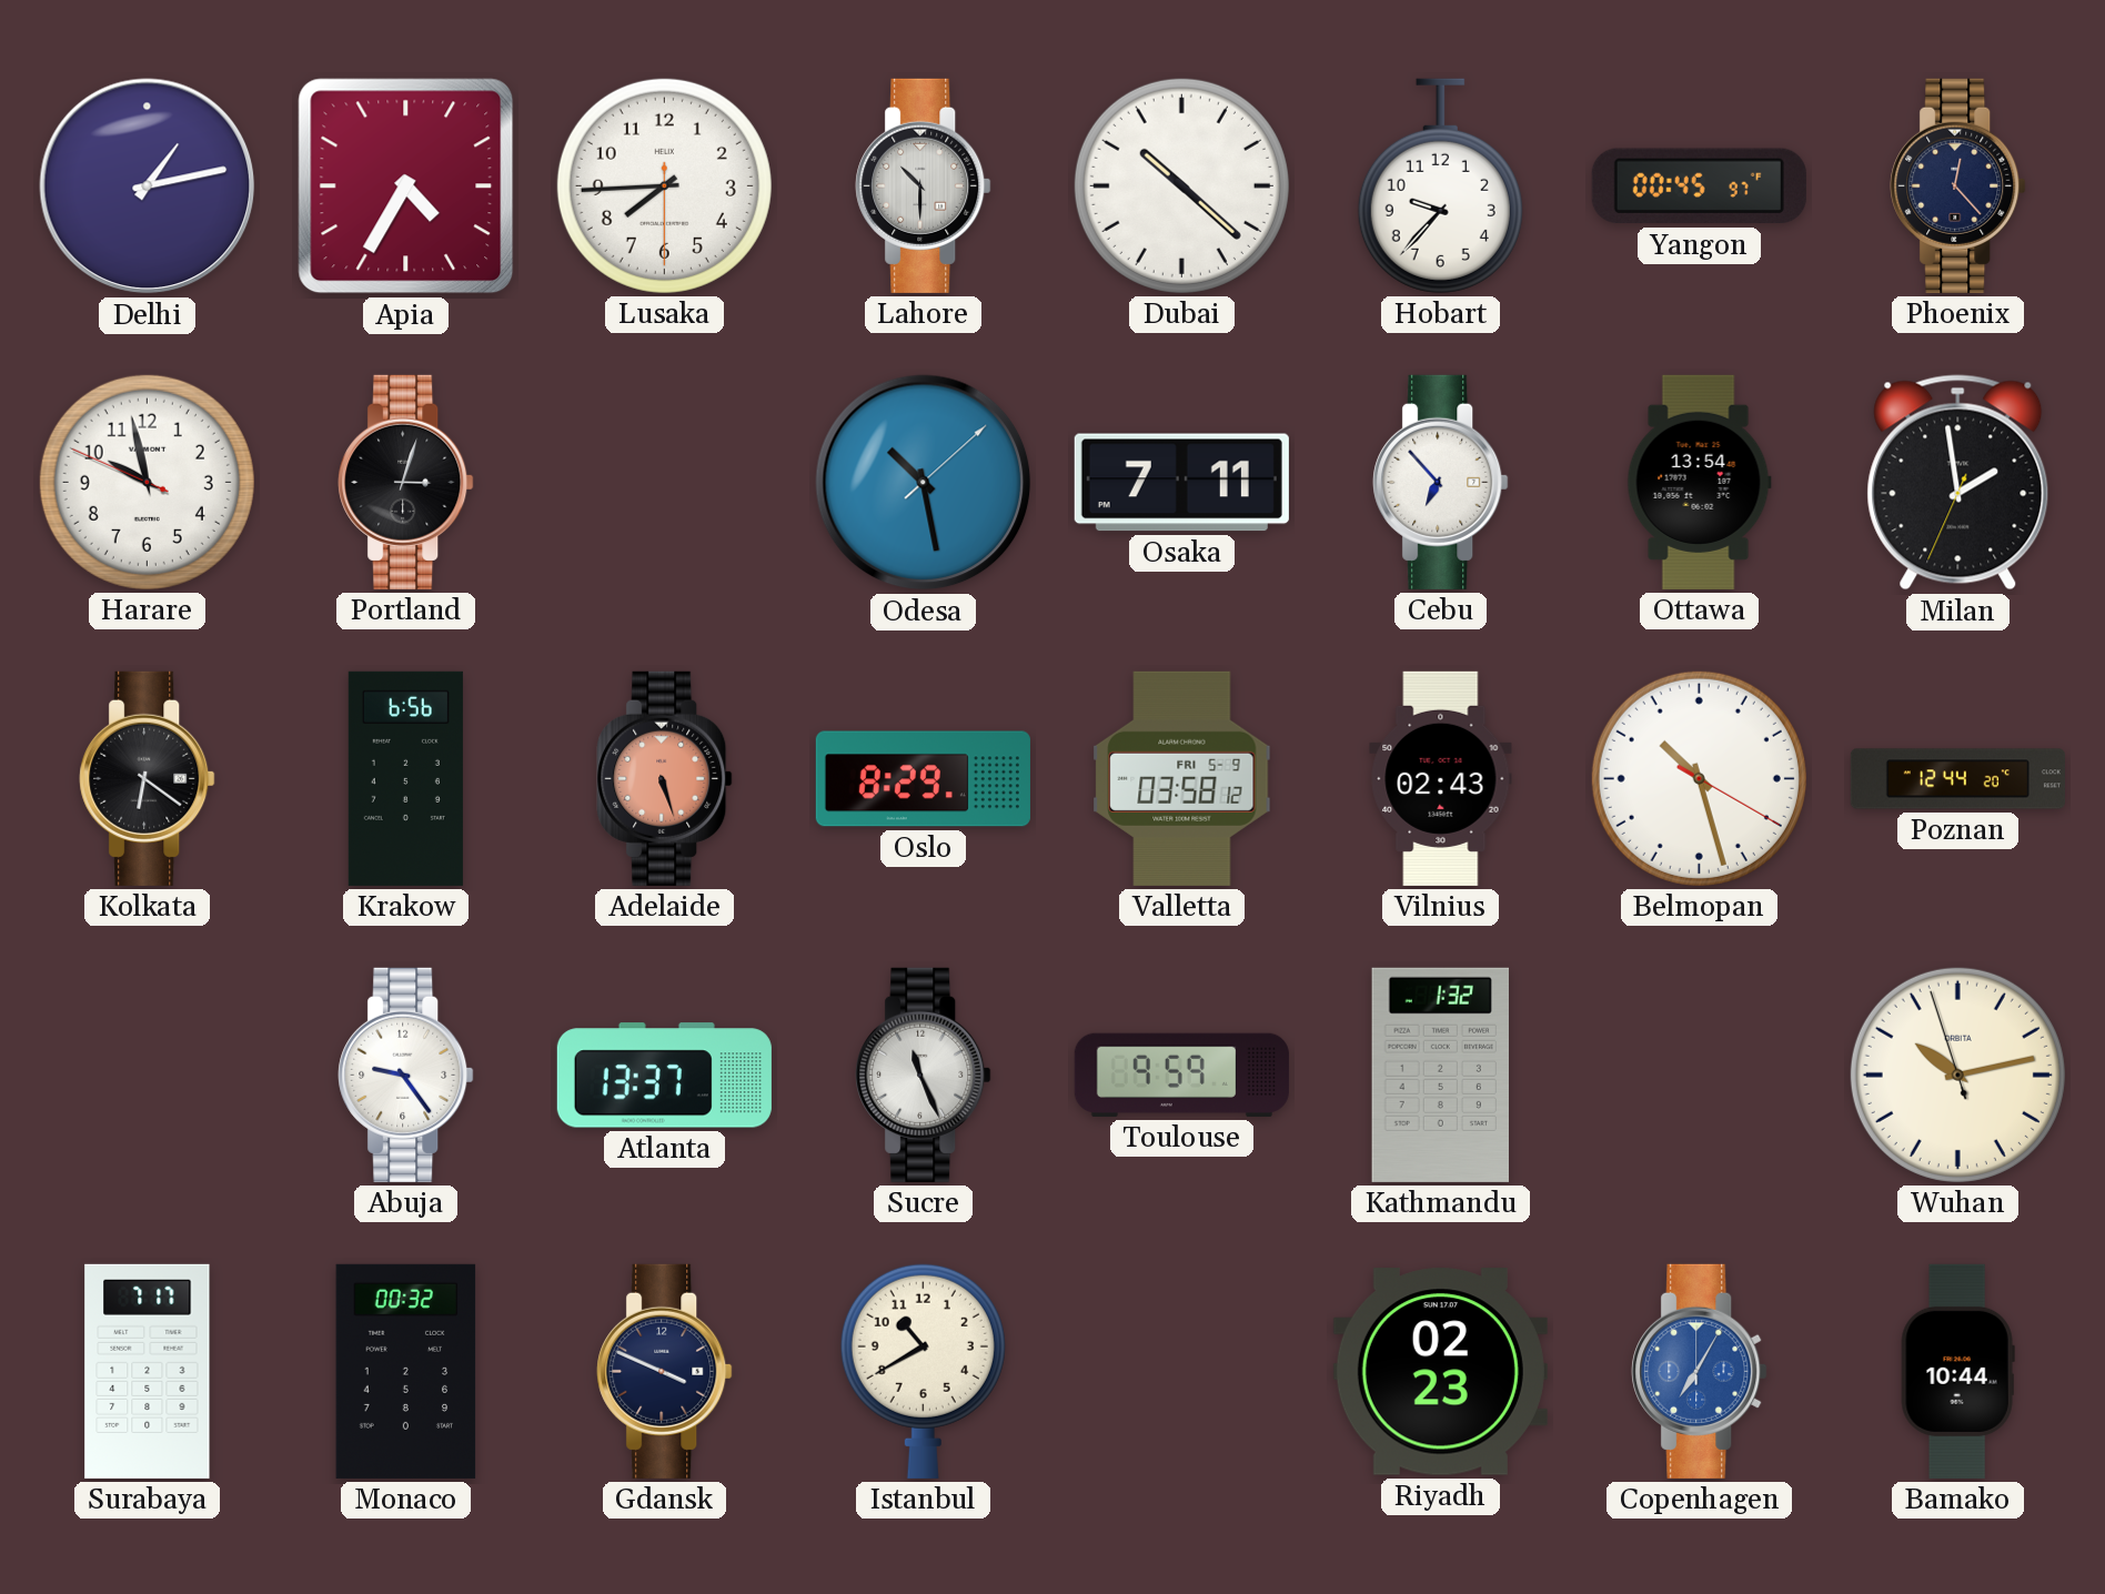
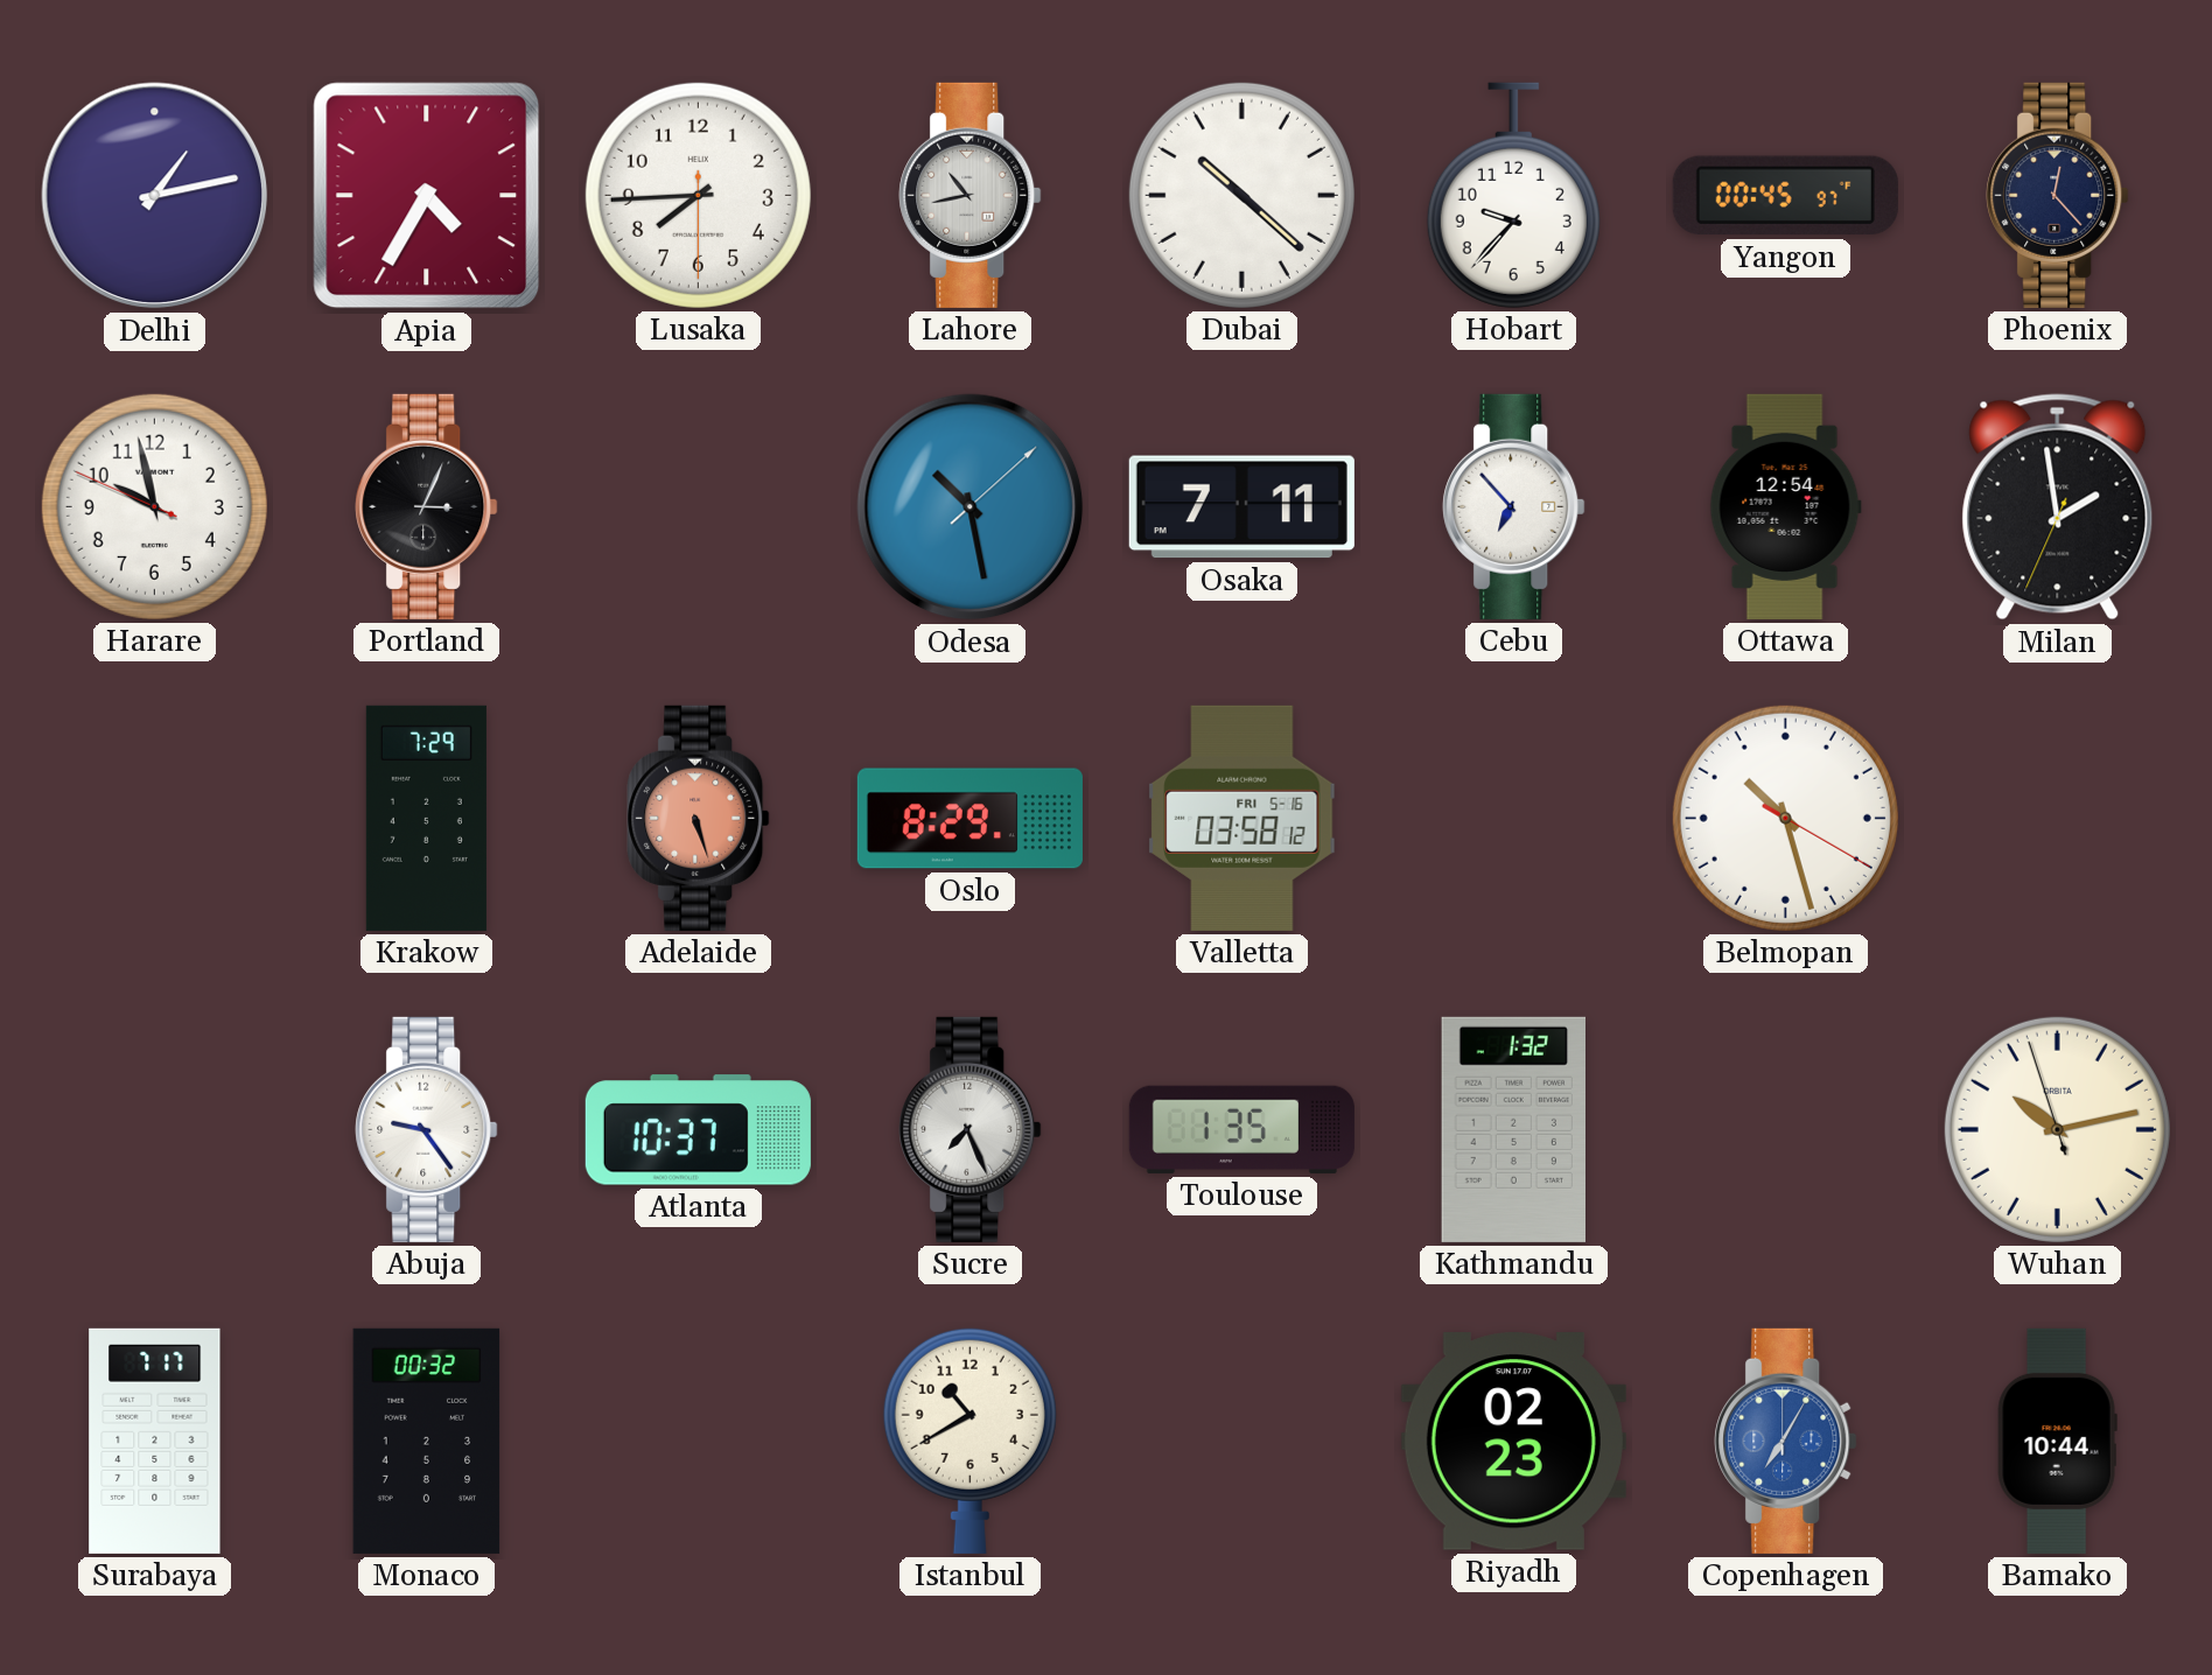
Lahore: 10:30 -> 10:43
Portland: 3:03 -> 3:04
Ottawa: 13:54 -> 12:54
Kolkata: 6:21 -> none
Krakow: 6:56 -> 7:29
Valletta date: FRI 5-9 -> FRI 5-16
Vilnius: 02:43 -> none
Poznan: 12:44 -> none
Atlanta: 13:37 -> 10:37
Sucre: 11:26 -> 7:26
Toulouse: 9:59 -> 1:35
Gdansk: 3:49 -> none
